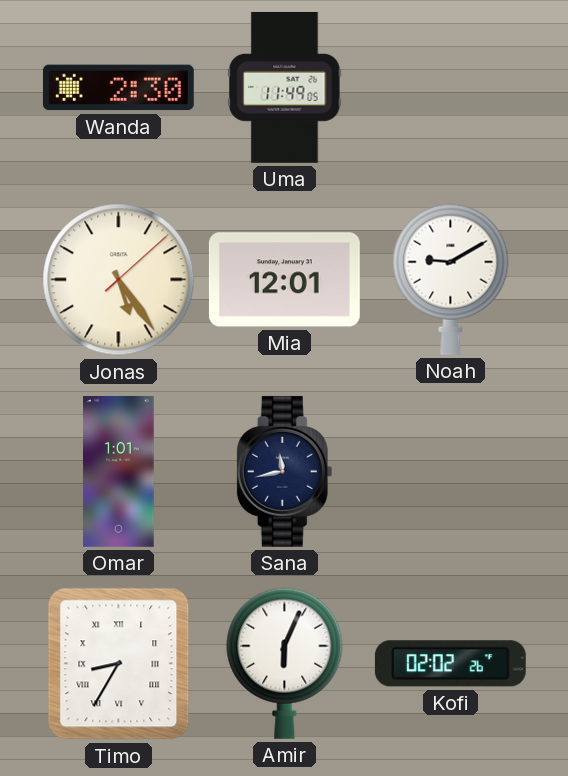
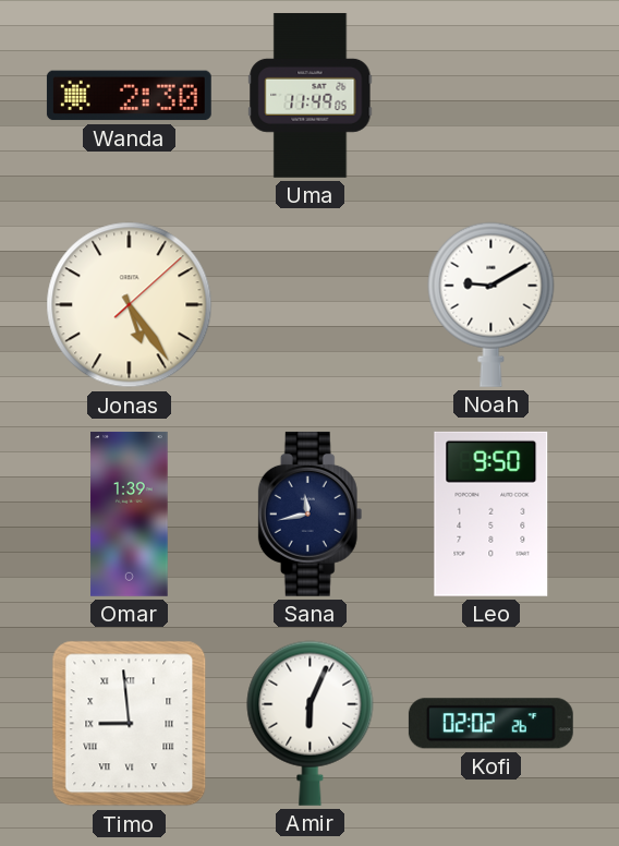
Mia: 12:01 -> none
Omar: 1:01 -> 1:39
Leo: none -> 9:50
Timo: 8:35 -> 8:59
